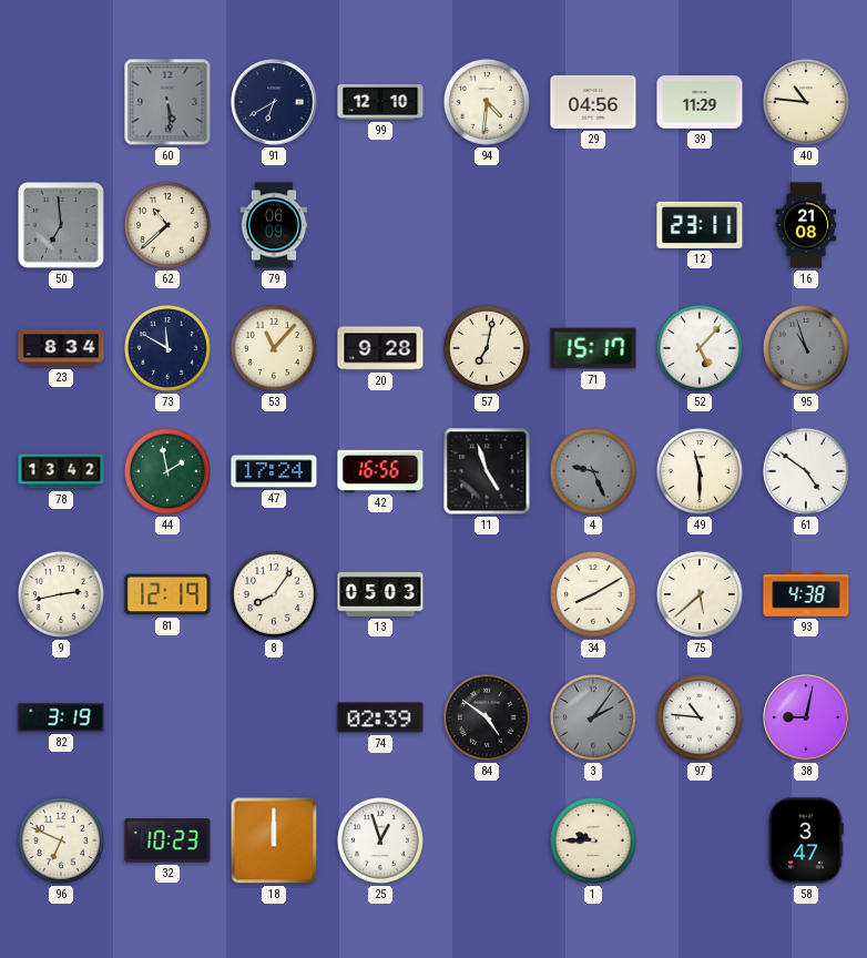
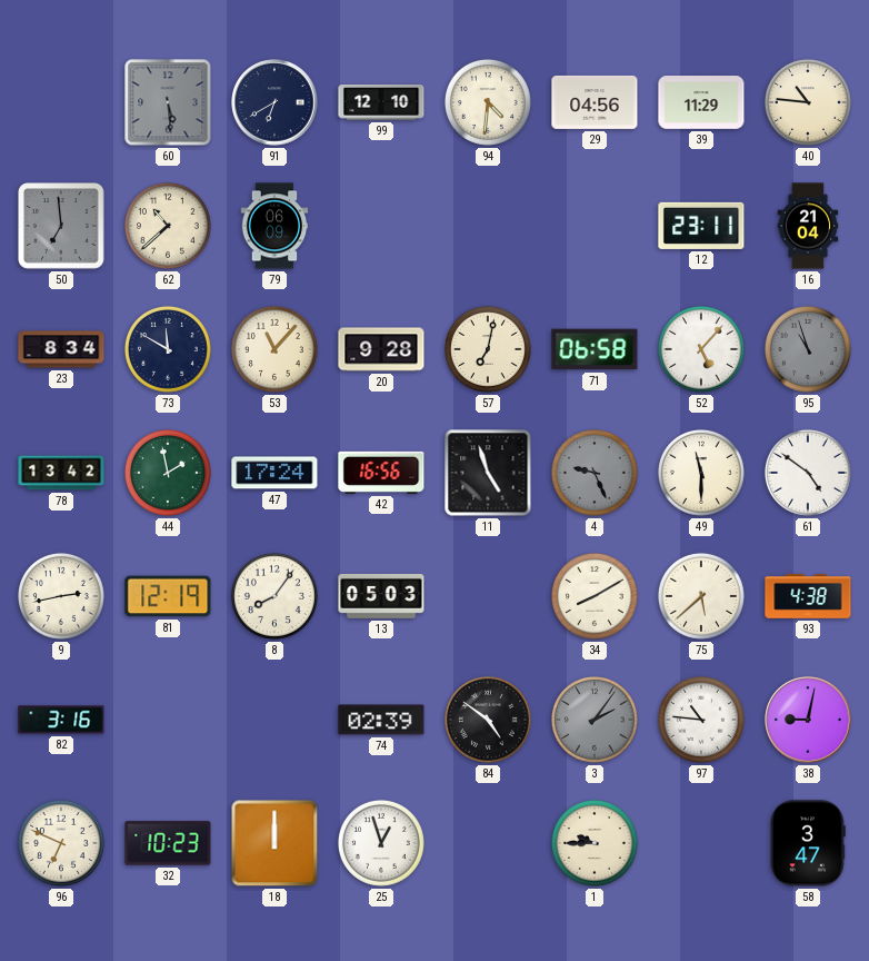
16: 21:08 -> 21:04
71: 15:17 -> 06:58
82: 3:19 -> 3:16
